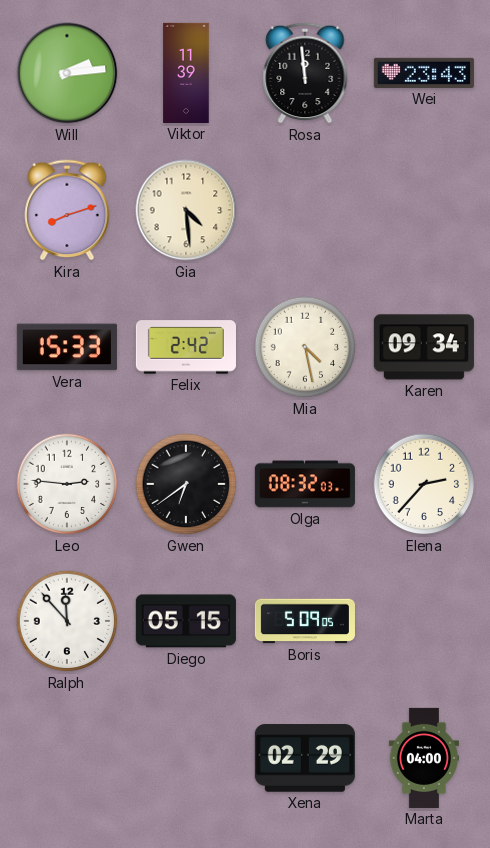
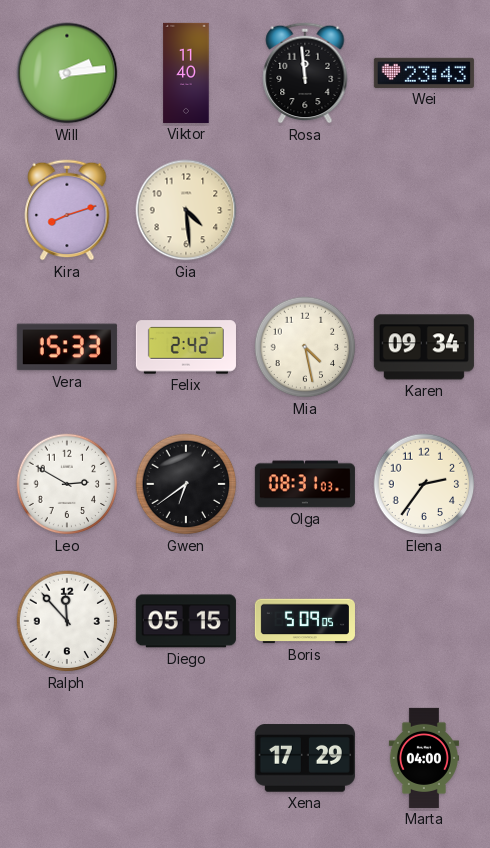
Viktor: 11:39 -> 11:40
Leo: 2:46 -> 2:50
Olga: 08:32 -> 08:31
Elena: 2:37 -> 2:36
Xena: 02:29 -> 17:29
